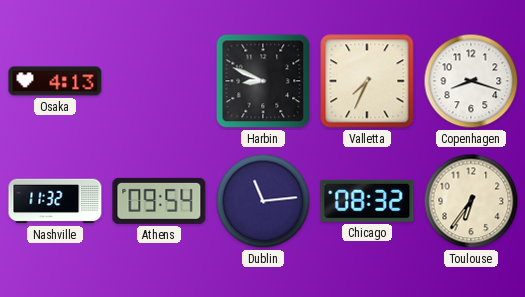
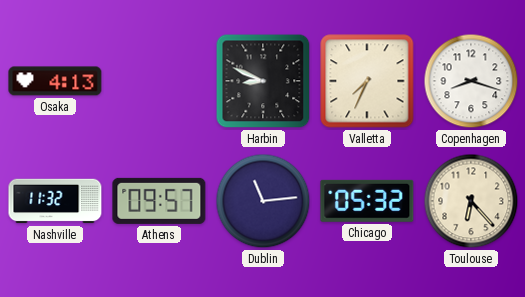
Athens: 09:54 -> 09:57
Chicago: 08:32 -> 05:32
Toulouse: 6:36 -> 6:23
